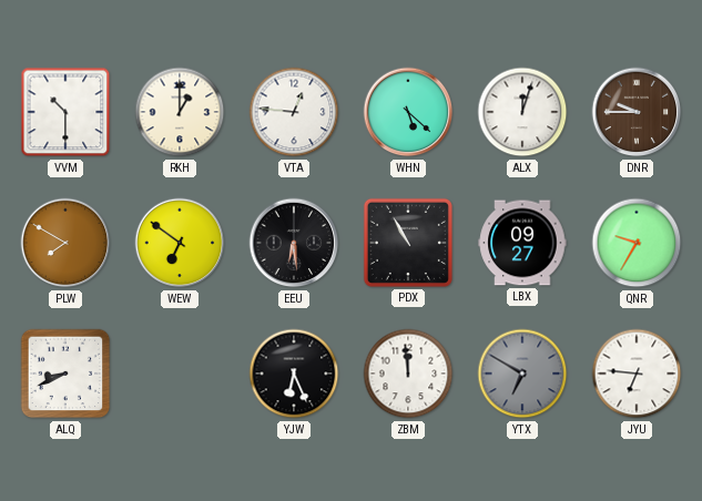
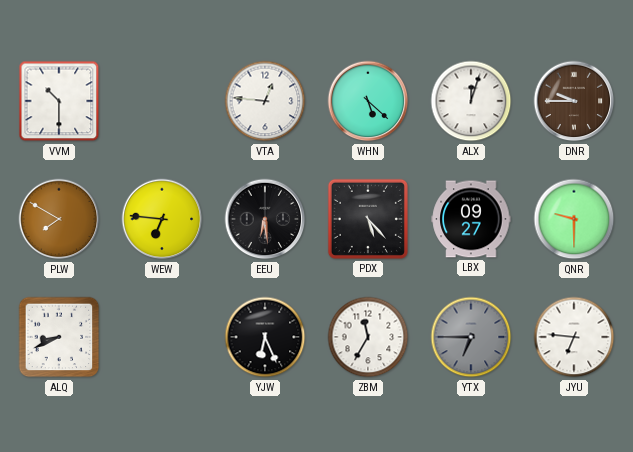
RKH: 1:00 -> none
WEW: 6:51 -> 6:46
PDX: 10:55 -> 5:23
QNR: 9:35 -> 9:30
ZBM: 11:59 -> 11:35
YTX: 6:50 -> 6:45
